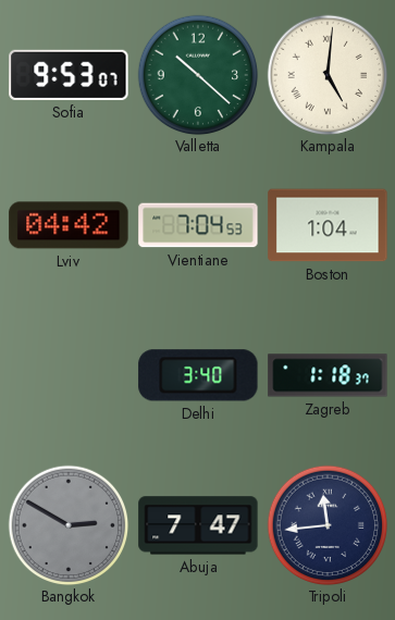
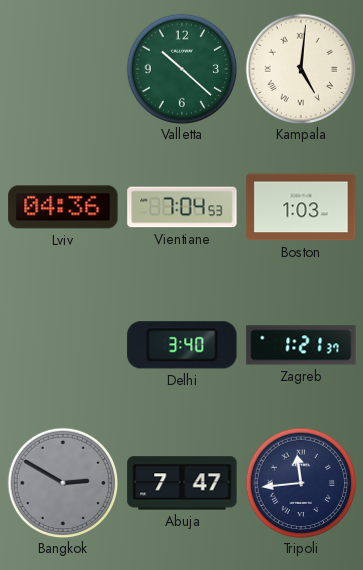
Sofia: 9:53 -> none
Lviv: 04:42 -> 04:36
Boston: 1:04 -> 1:03
Zagreb: 1:18 -> 1:21
